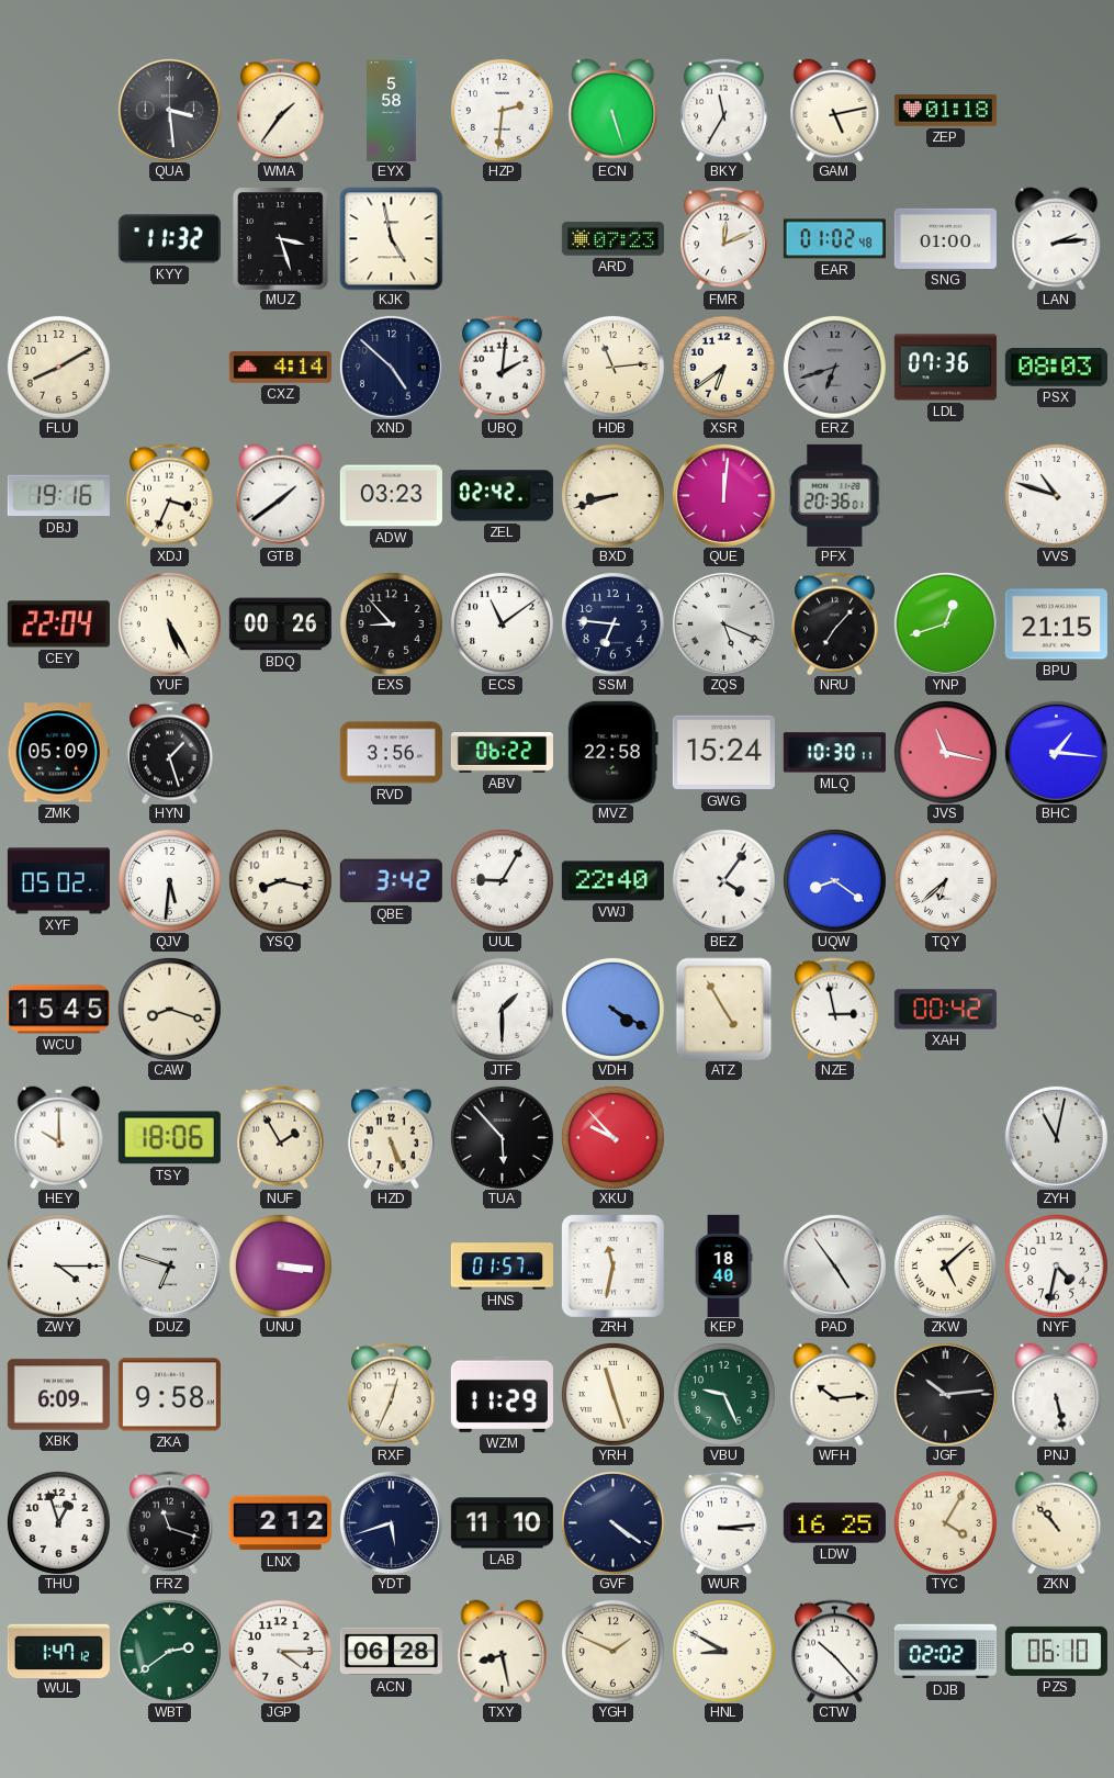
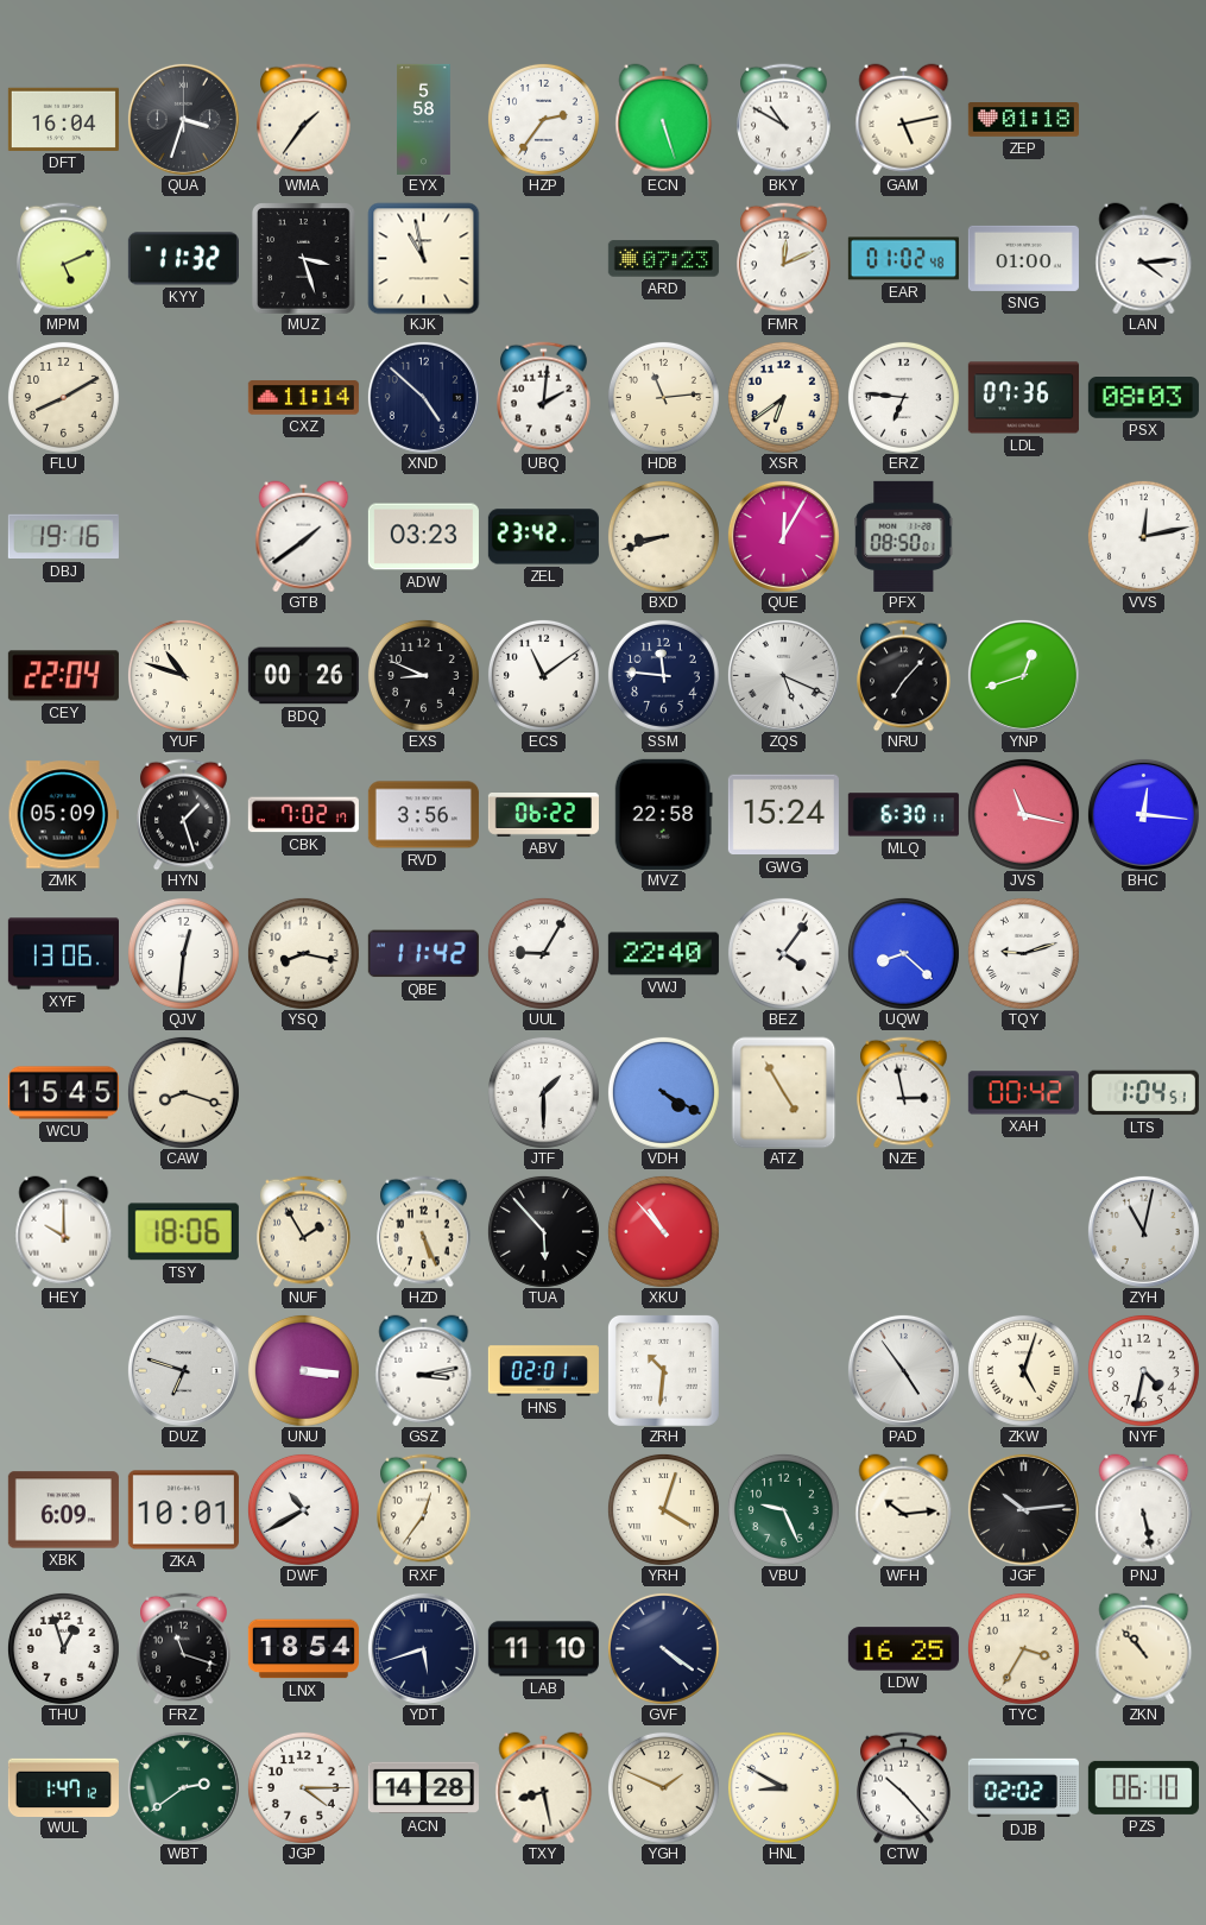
DFT: none -> 16:04
QUA: 3:29 -> 3:33
HZP: 2:31 -> 2:36
BKY: 11:35 -> 10:50
MPM: none -> 5:11
KJK: 4:58 -> 10:58
LAN: 2:14 -> 4:14
CXZ: 4:14 -> 11:14
ERZ: 6:42 -> 6:46
ERZ dial: grey -> white
XDJ: 3:34 -> none
ZEL: 02:42 -> 23:42
QUE: 12:01 -> 12:05
PFX: 20:36 -> 08:50
VVS: 10:48 -> 12:13
YUF: 5:25 -> 10:48
EXS: 8:53 -> 8:49
SSM: 6:46 -> 11:46
BPU: 21:15 -> none
CBK: none -> 7:02
MLQ: 10:30 -> 6:30
BHC: 1:16 -> 12:16
XYF: 05:02 -> 13:06
QJV: 5:31 -> 12:31
QBE: 3:42 -> 11:42
UQW: 8:21 -> 8:22
TQY: 6:38 -> 9:12
LTS: none -> 1:04
XKU: 9:53 -> 10:53
ZWY: 4:15 -> none
GSZ: none -> 3:13
HNS: 01:57 -> 02:01
ZRH: 11:32 -> 10:31
KEP: 18:40 -> none
ZKW: 5:08 -> 5:03
ZKA: 9:58 -> 10:01
DWF: none -> 10:40
RXF: 12:34 -> 12:36
WZM: 11:29 -> none
YRH: 11:27 -> 4:03
LNX: 2:12 -> 18:54
WUR: 3:14 -> none
TYC: 4:05 -> 3:35
ACN: 06:28 -> 14:28
